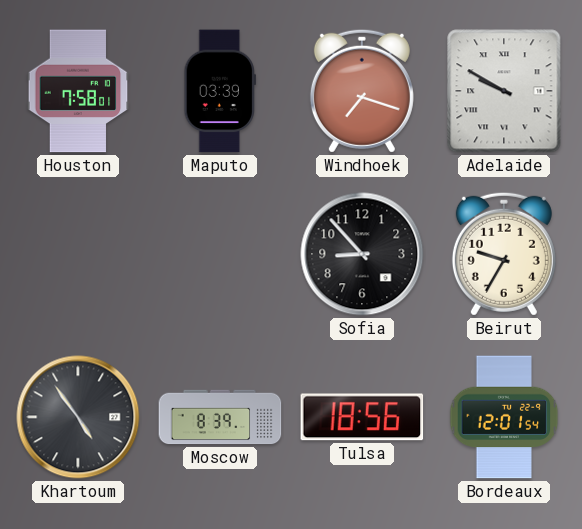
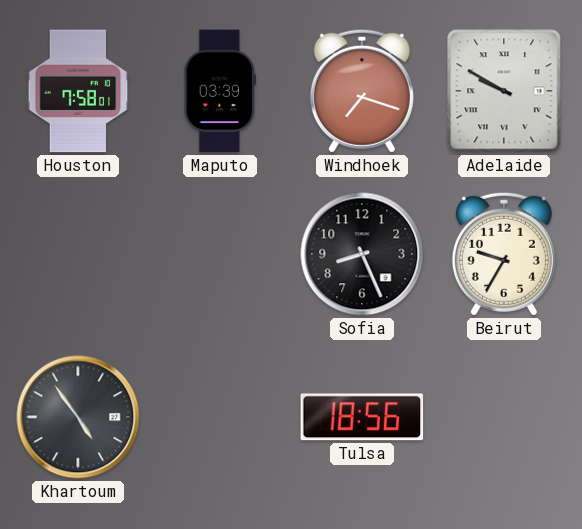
Sofia: 8:53 -> 8:26
Moscow: 8:39 -> none
Bordeaux: 12:01 -> none
